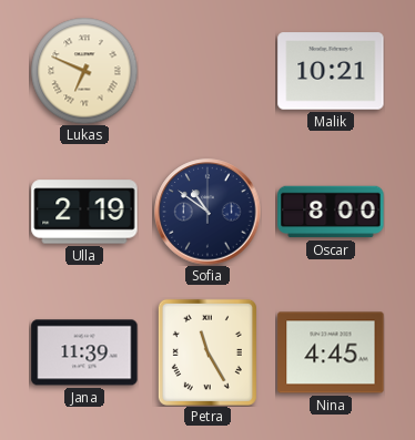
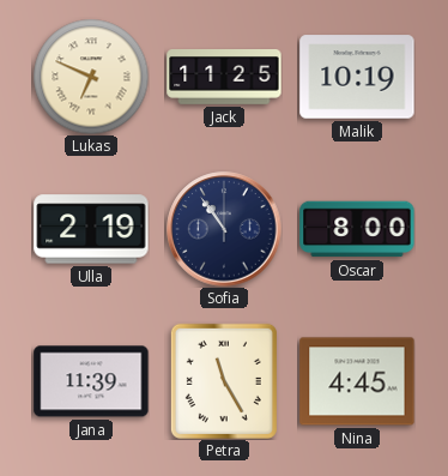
Jack: none -> 11:25
Malik: 10:21 -> 10:19
Sofia: 10:51 -> 10:54
